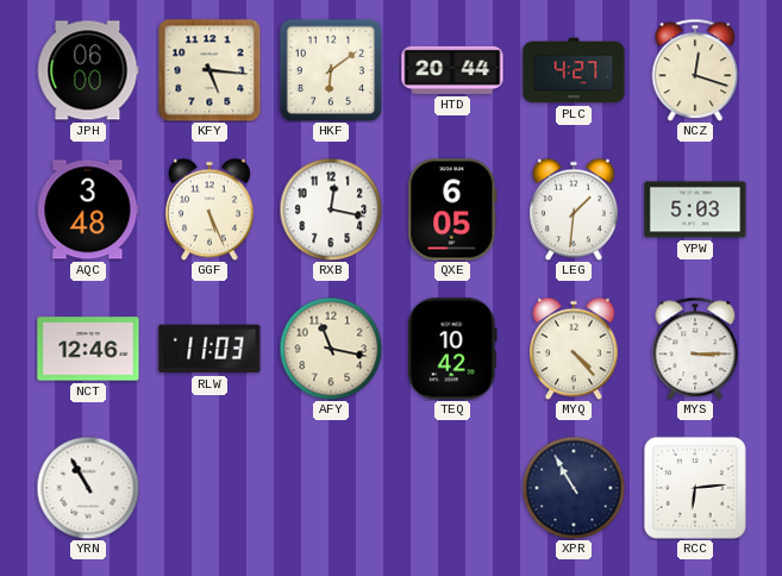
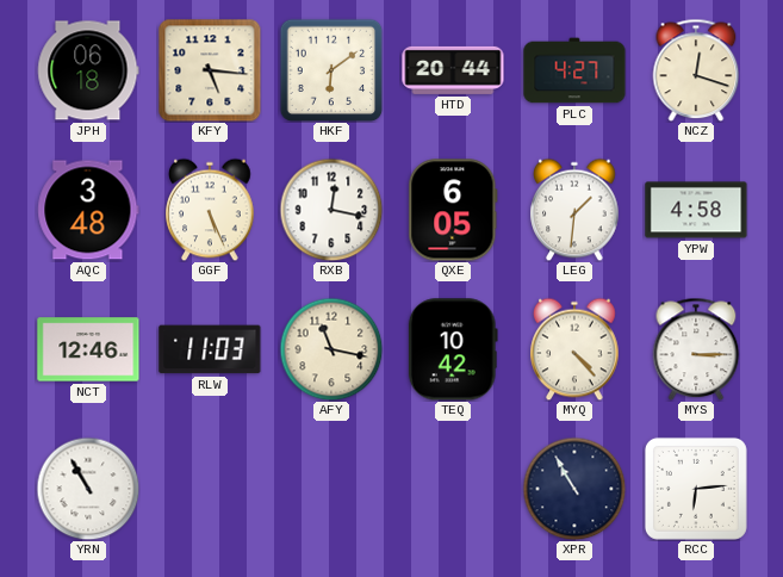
JPH: 06:00 -> 06:18
YPW: 5:03 -> 4:58
